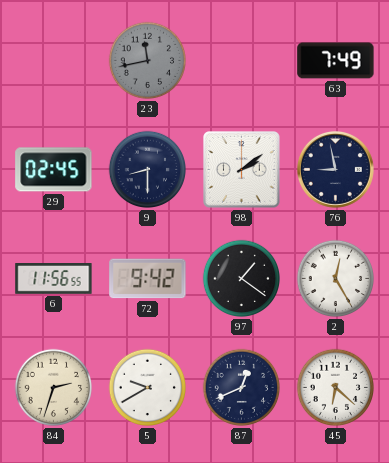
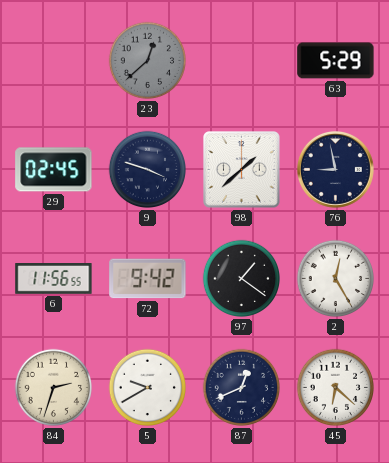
23: 11:43 -> 12:38
63: 7:49 -> 5:29
9: 8:30 -> 3:48
98: 2:09 -> 1:38
